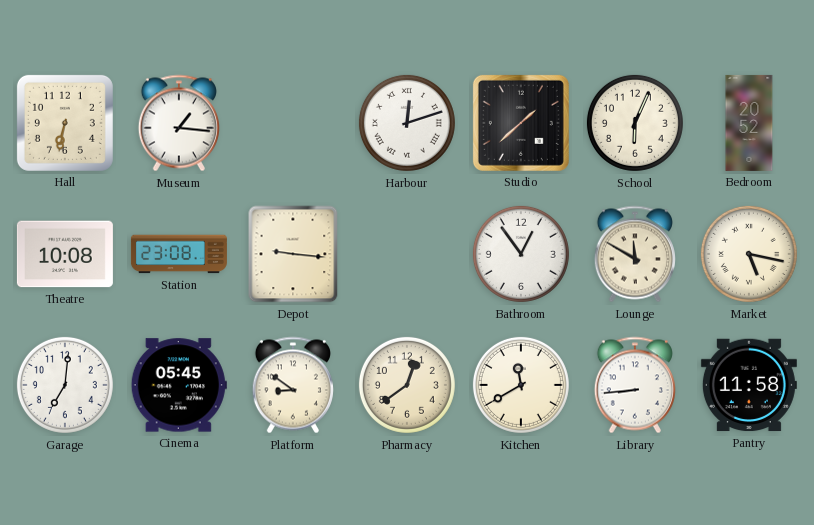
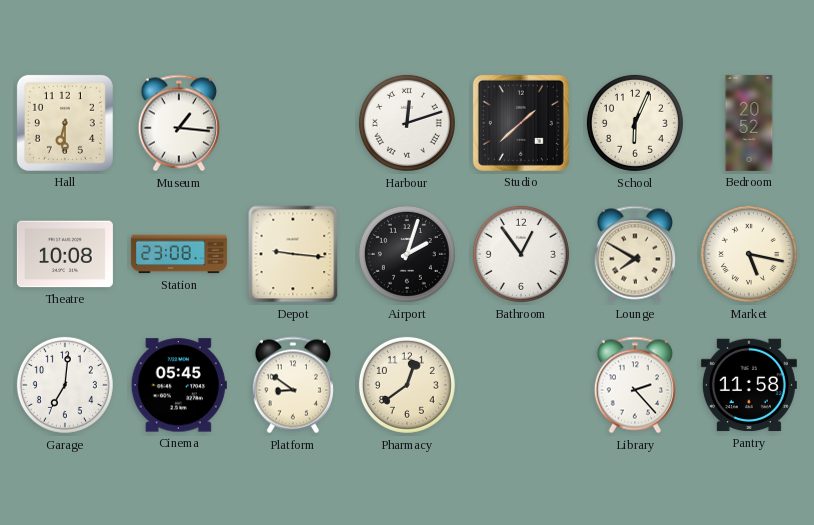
Hall: 6:32 -> 6:30
Airport: none -> 2:03
Lounge: 11:50 -> 7:50
Kitchen: 11:40 -> none
Library: 8:44 -> 2:23
